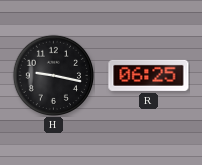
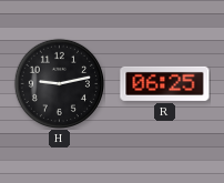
H: 9:17 -> 9:13
